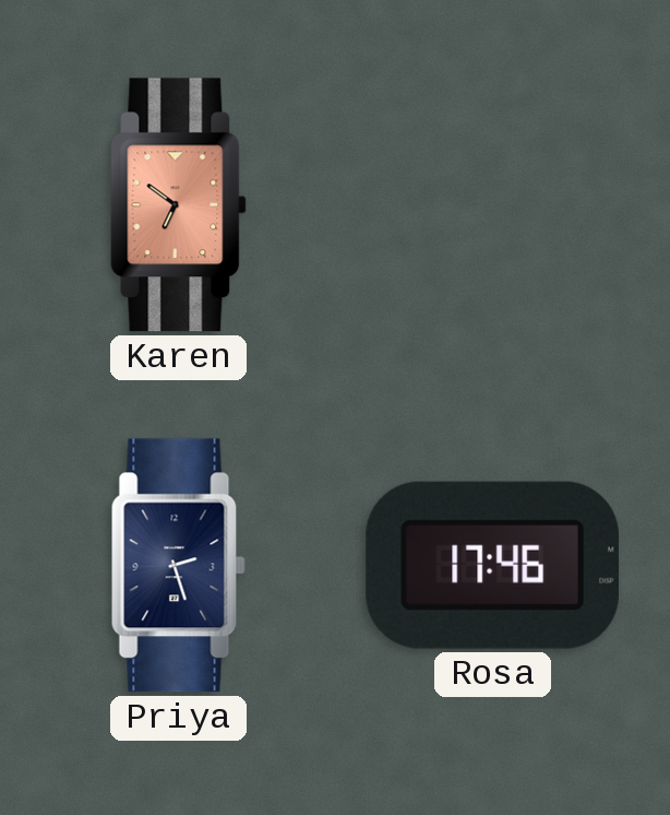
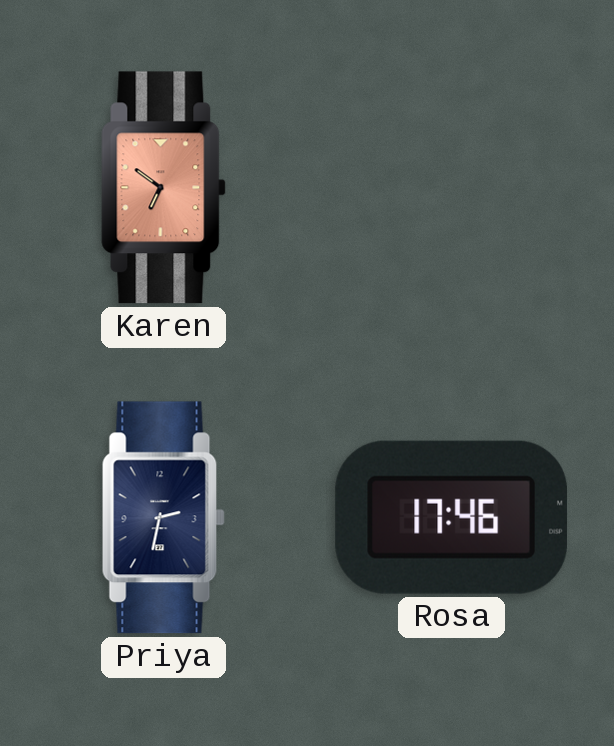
Priya: 2:27 -> 2:32
